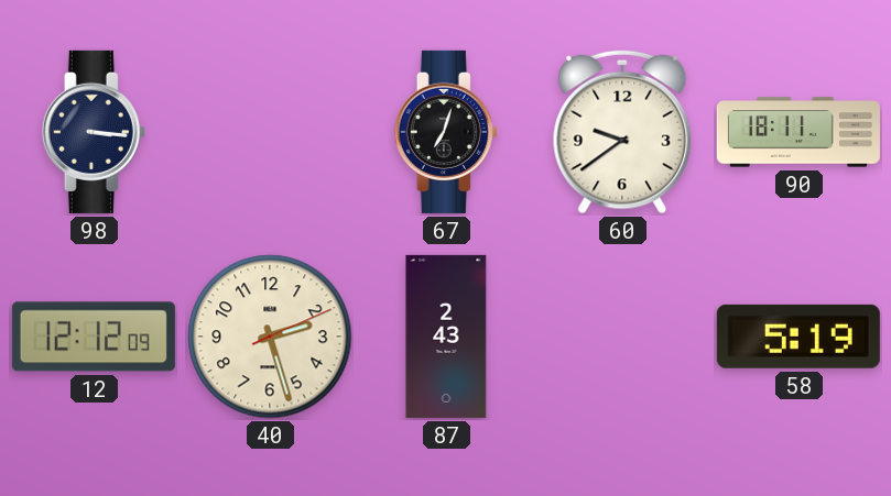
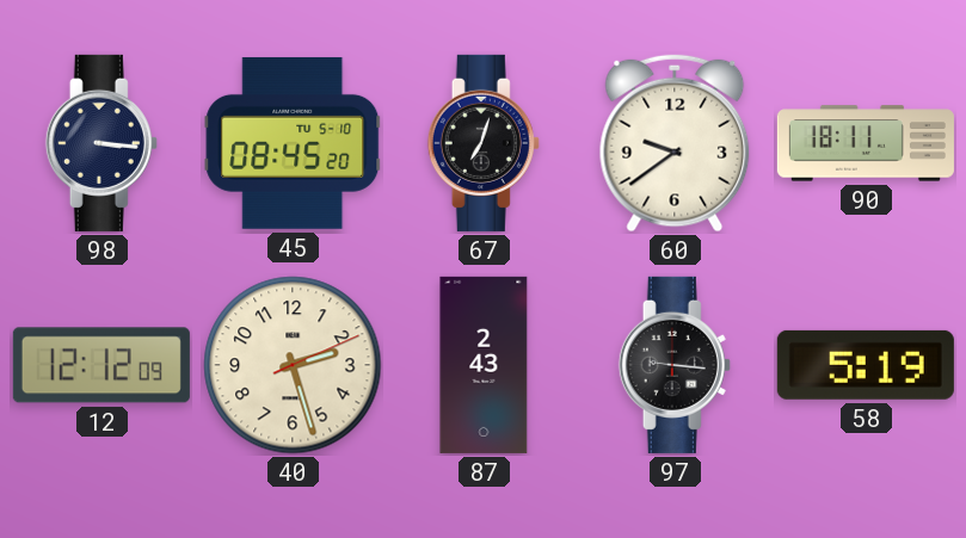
45: none -> 08:45
97: none -> 9:16
